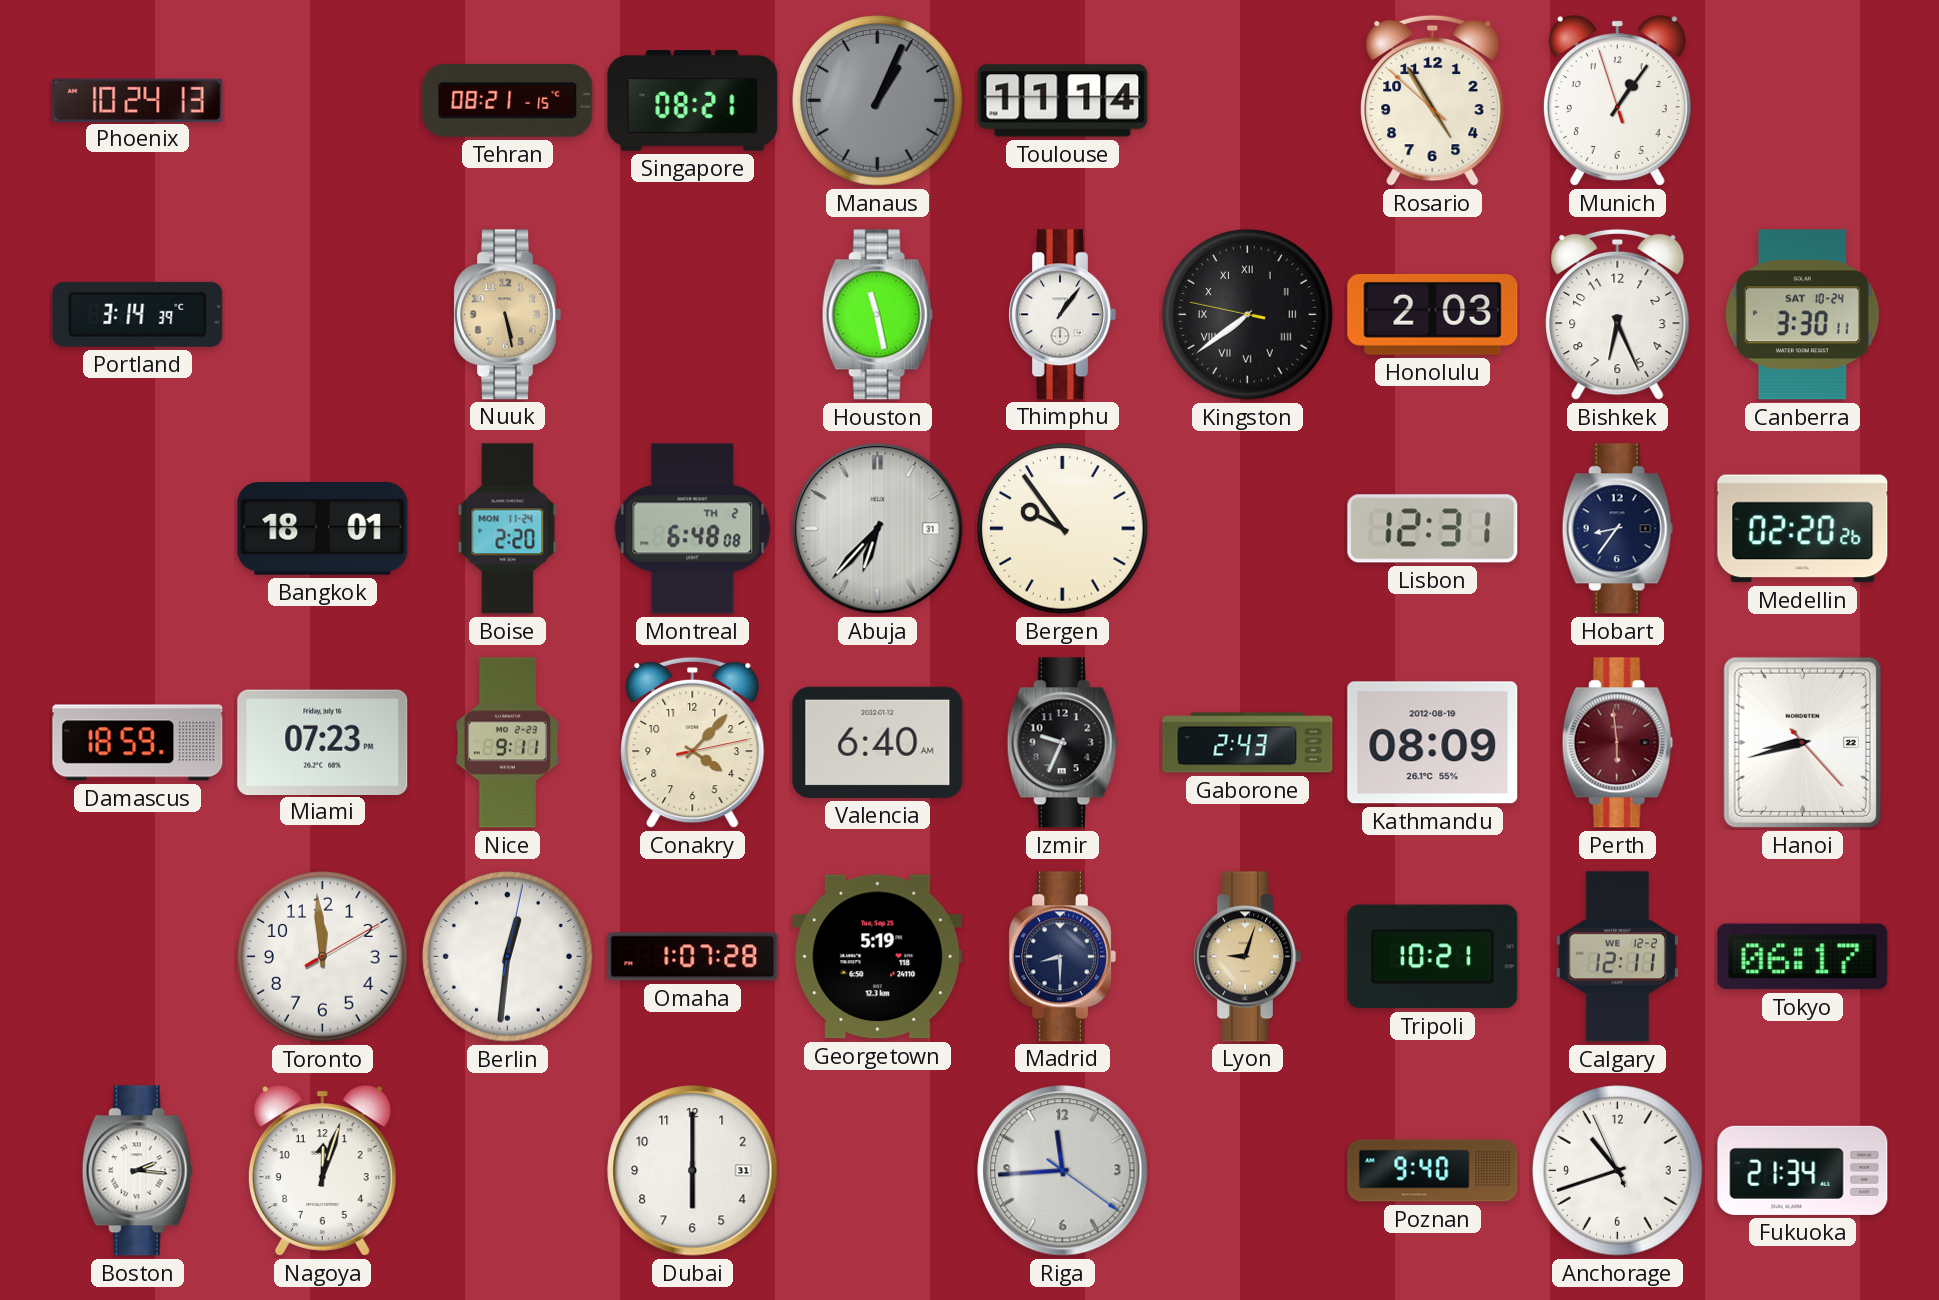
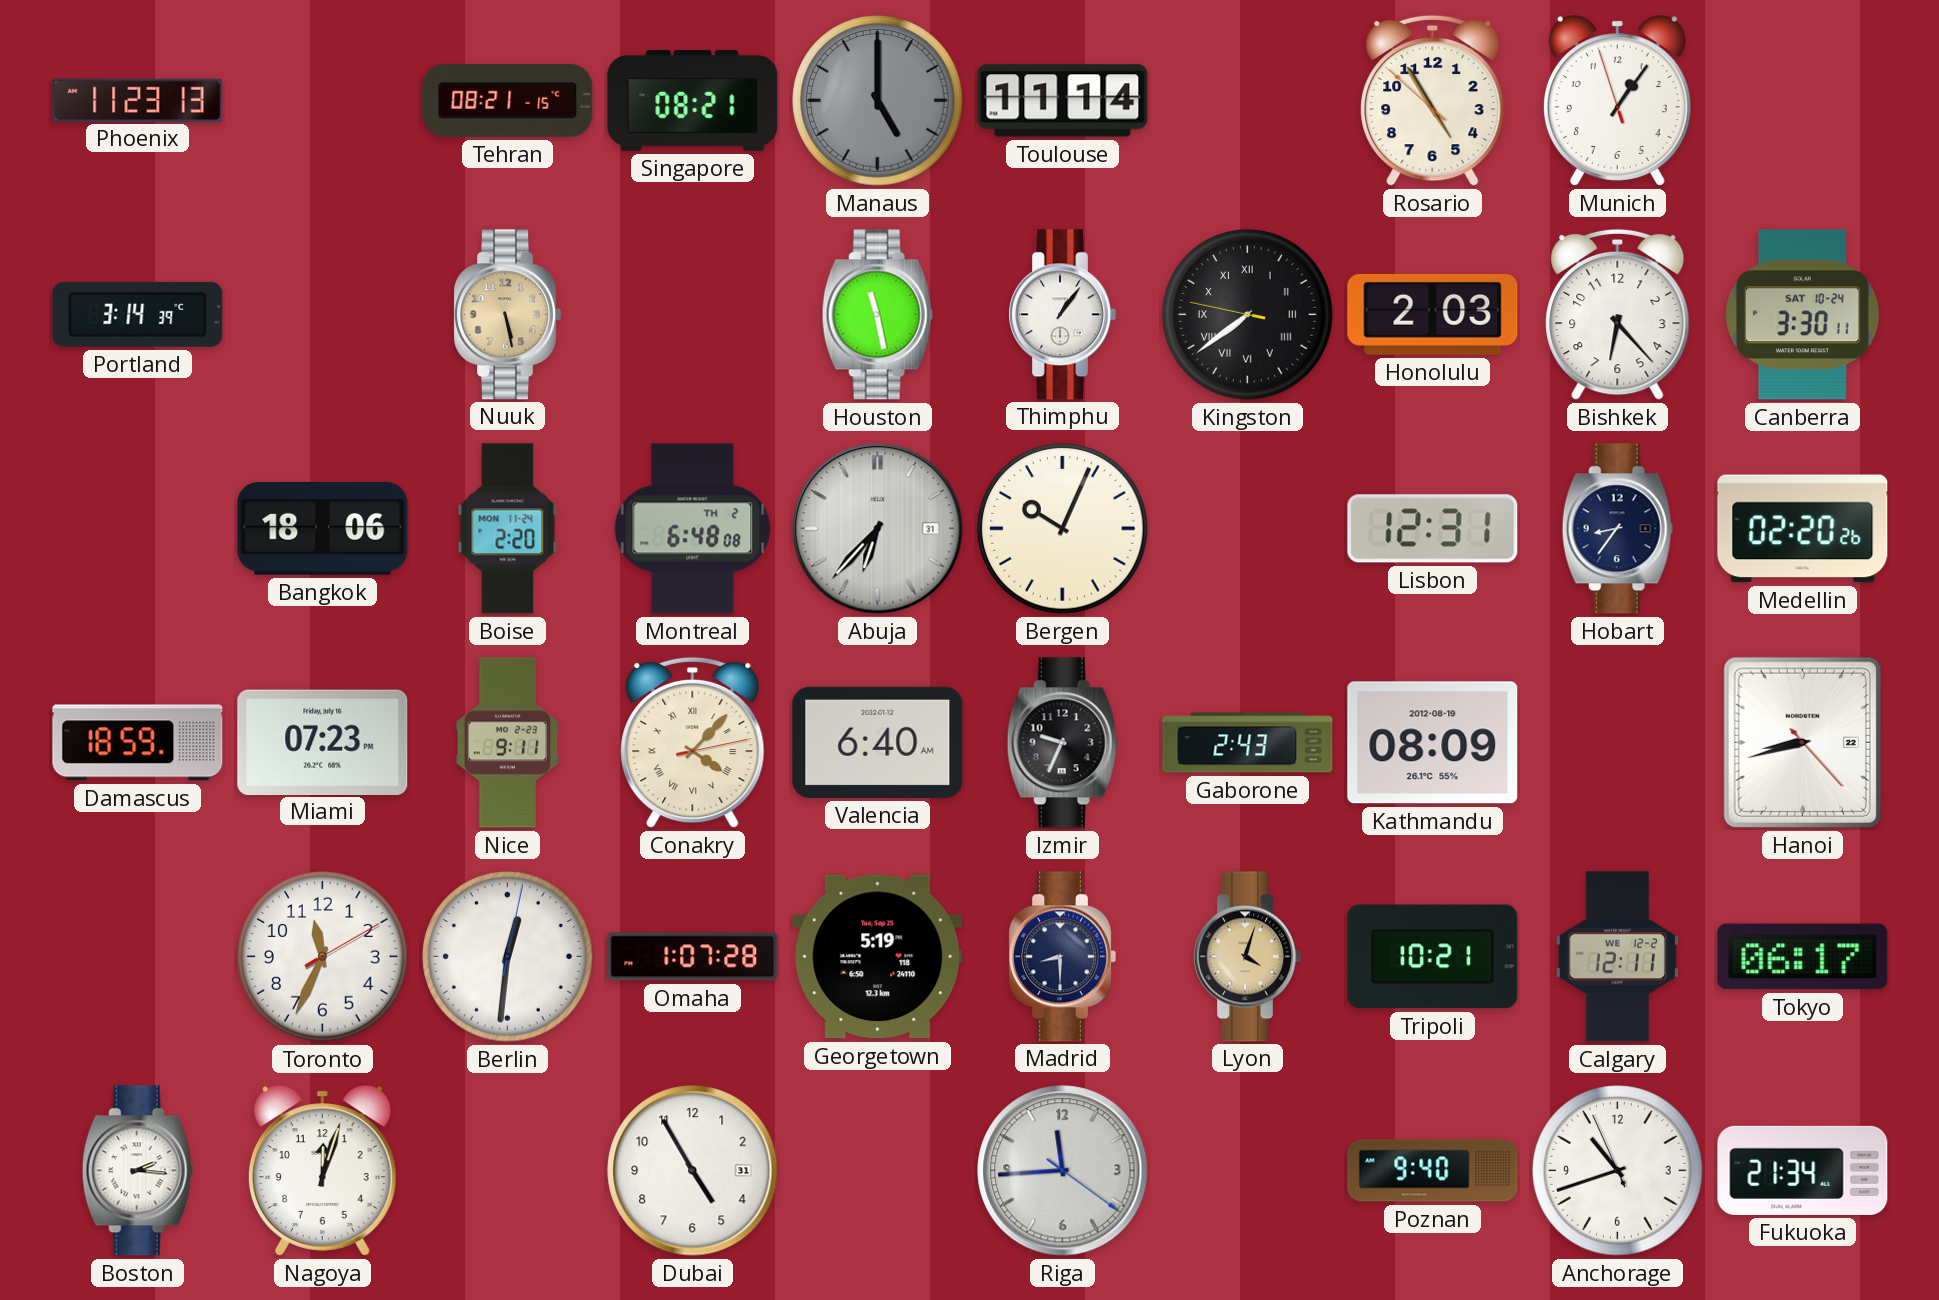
Phoenix: 10:24 -> 11:23
Manaus: 1:04 -> 5:00
Bishkek: 6:26 -> 6:23
Bangkok: 18:01 -> 18:06
Bergen: 9:54 -> 10:04
Conakry numerals: Arabic -> Roman
Perth: 5:59 -> none
Toronto: 11:59 -> 11:34
Lyon: 9:03 -> 4:03
Dubai: 6:00 -> 4:55
